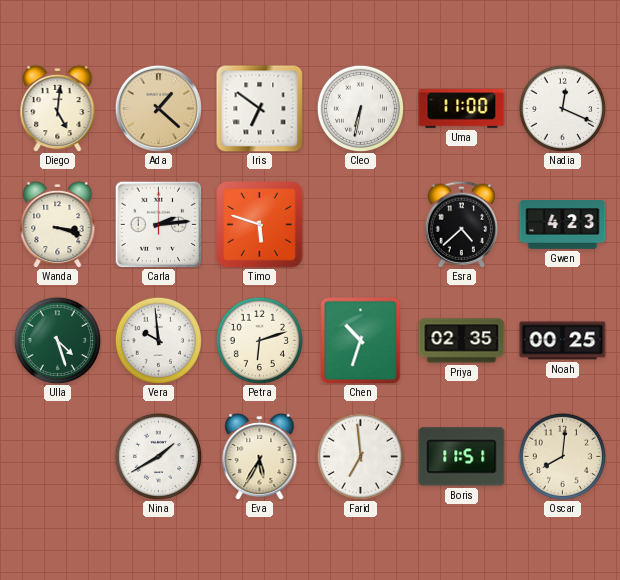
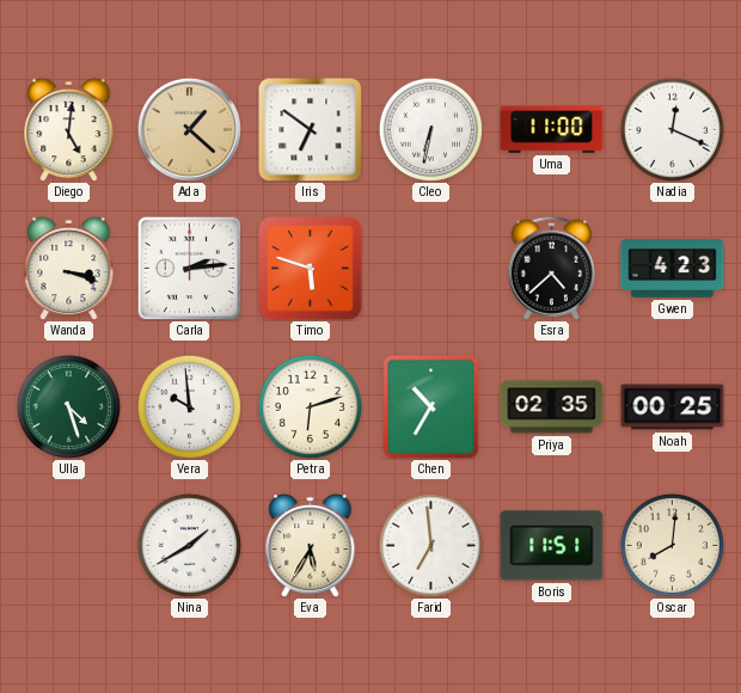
Chen: 10:33 -> 10:35
